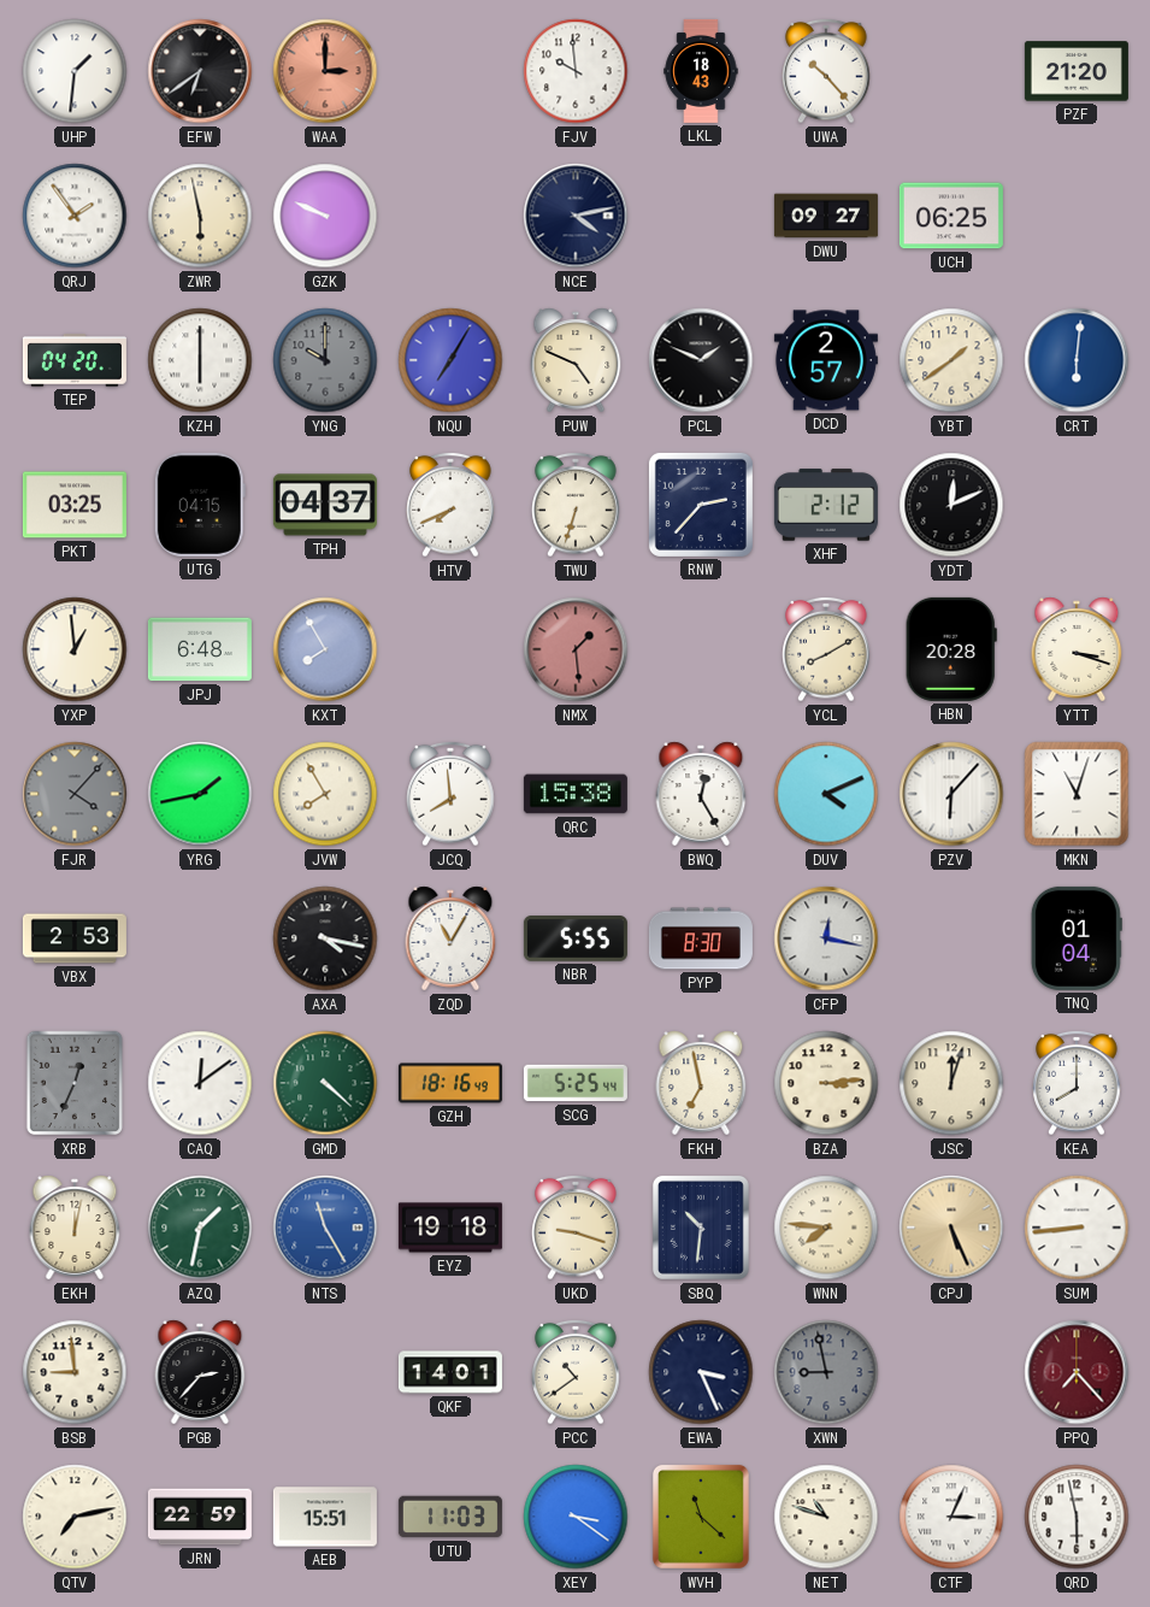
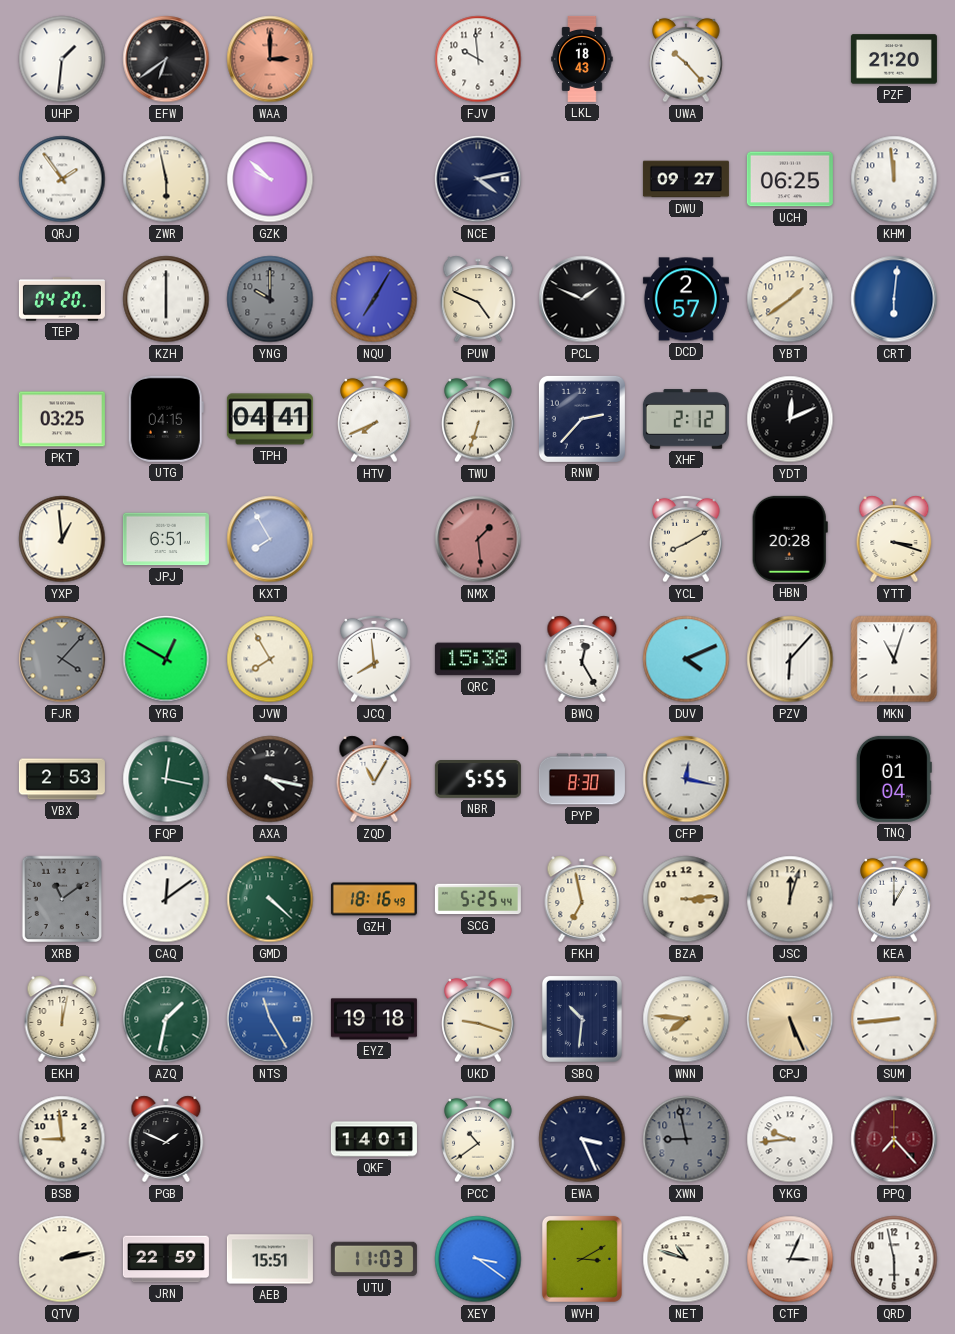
GZK: 9:49 -> 9:52
KHM: none -> 11:59
TPH: 04:37 -> 04:41
JPJ: 6:48 -> 6:51
YRG: 1:43 -> 12:50
FQP: none -> 12:17
XRB: 12:34 -> 11:09
KEA: 8:00 -> 1:00
PGB: 2:37 -> 1:49
YKG: none -> 9:44
QTV: 7:13 -> 2:13
WVH: 11:22 -> 3:10
